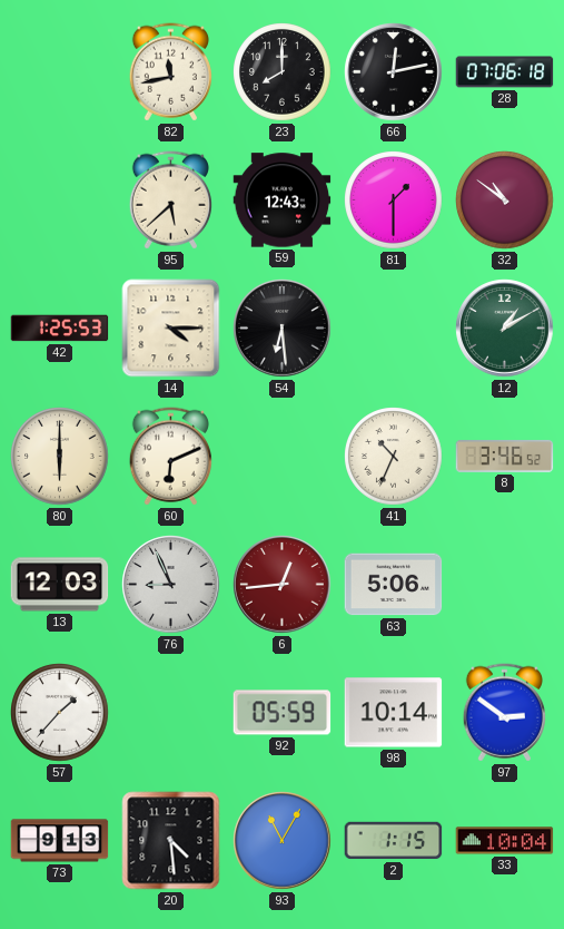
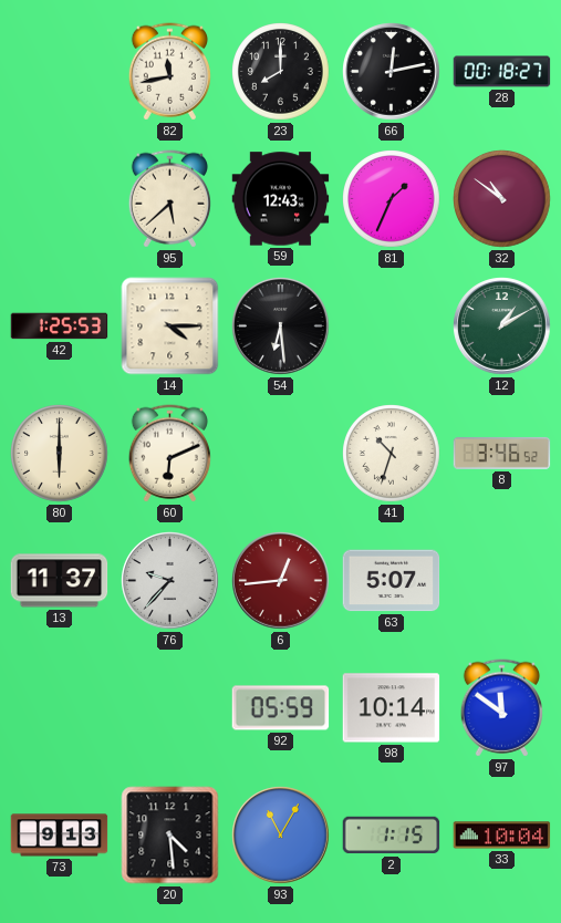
28: 07:06 -> 00:18
81: 1:30 -> 1:34
41: 10:34 -> 10:33
13: 12:03 -> 11:37
76: 8:56 -> 9:37
63: 5:06 -> 5:07
57: 1:37 -> none
97: 2:51 -> 11:51
